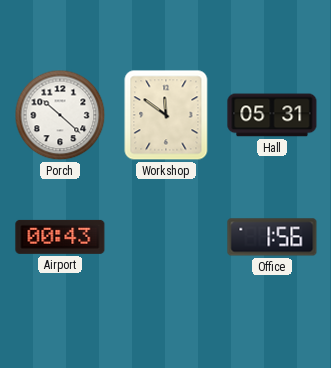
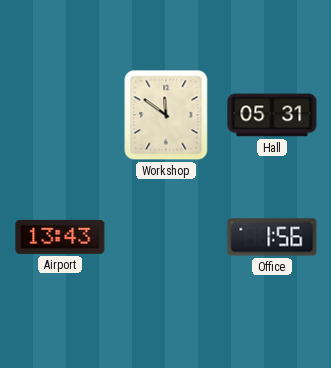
Porch: 10:22 -> none
Airport: 00:43 -> 13:43
